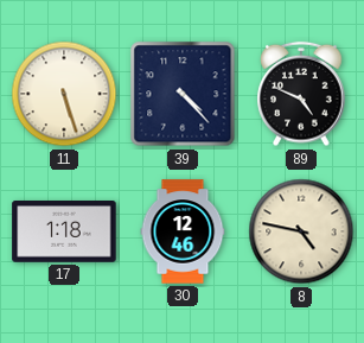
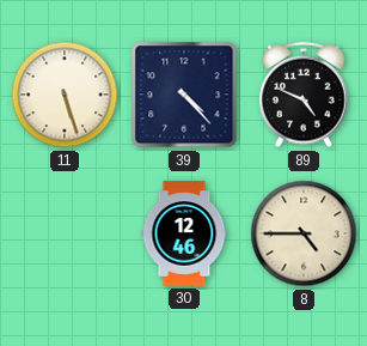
17: 1:18 -> none
8: 4:47 -> 4:45
